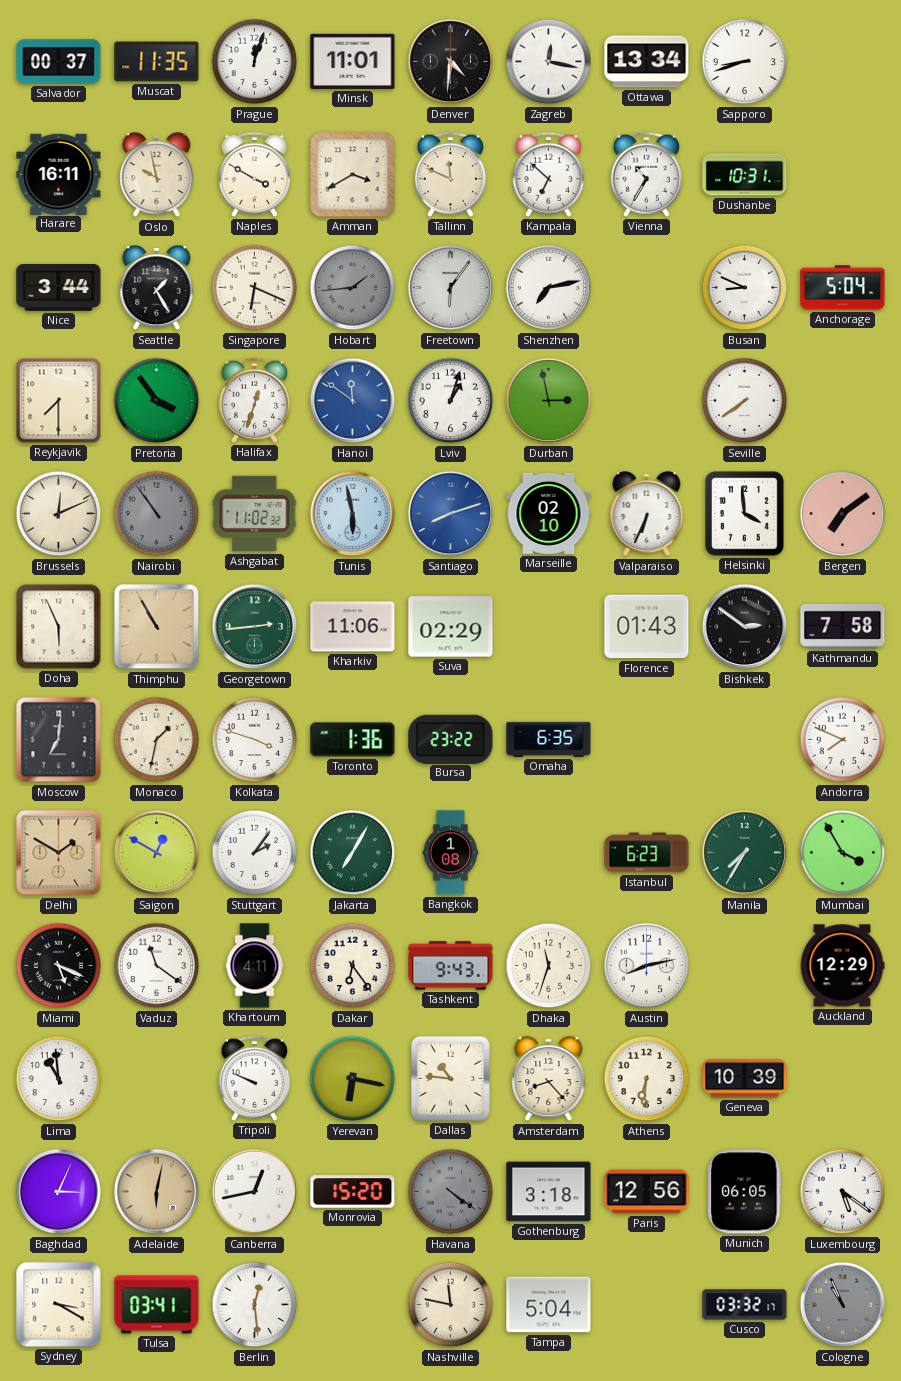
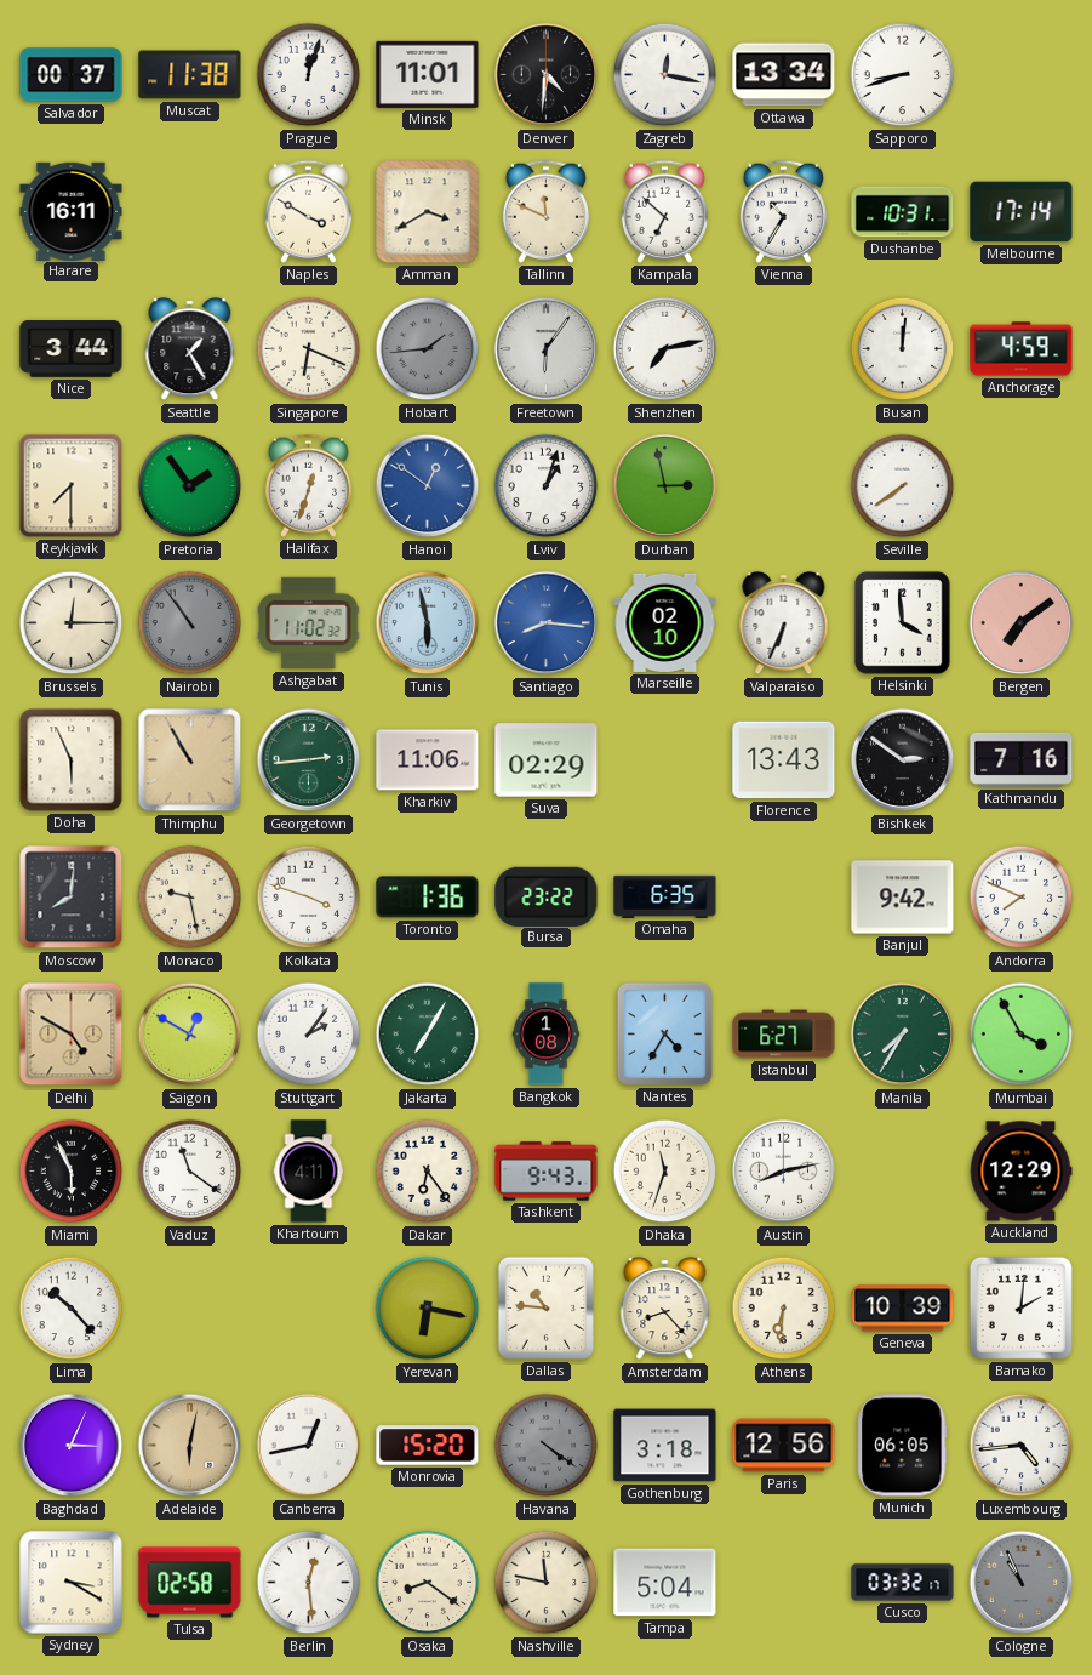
Muscat: 11:35 -> 11:38
Oslo: 9:58 -> none
Melbourne: none -> 17:14
Busan: 8:49 -> 12:01
Anchorage: 5:04 -> 4:59
Pretoria: 3:54 -> 1:54
Hanoi: 11:51 -> 12:51
Brussels: 12:11 -> 12:15
Santiago: 8:12 -> 8:16
Florence: 01:43 -> 13:43
Kathmandu: 7:58 -> 7:16
Moscow: 7:01 -> 8:01
Monaco: 1:32 -> 9:28
Banjul: none -> 9:42
Delhi: 1:50 -> 4:50
Nantes: none -> 4:35
Istanbul: 6:23 -> 6:27
Miami: 5:19 -> 5:56
Lima: 10:59 -> 10:23
Tripoli: 9:49 -> none
Bamako: none -> 2:01
Luxembourg: 5:21 -> 4:44
Tulsa: 03:41 -> 02:58
Osaka: none -> 8:21
